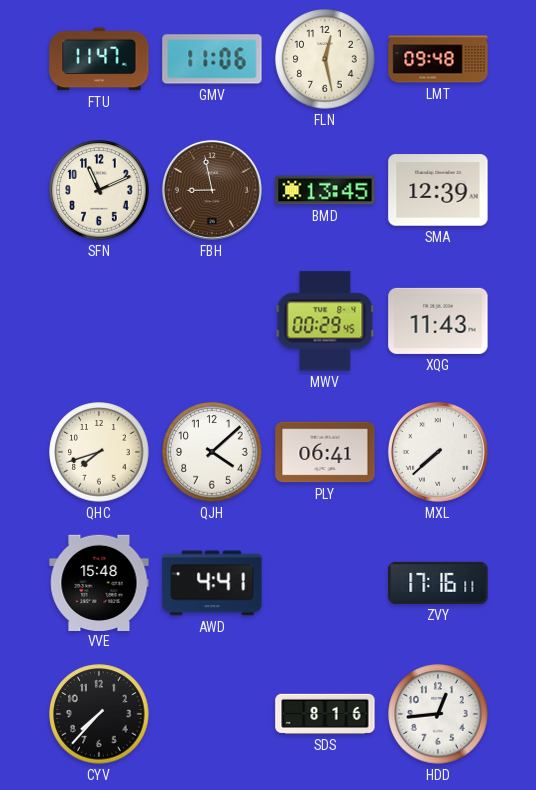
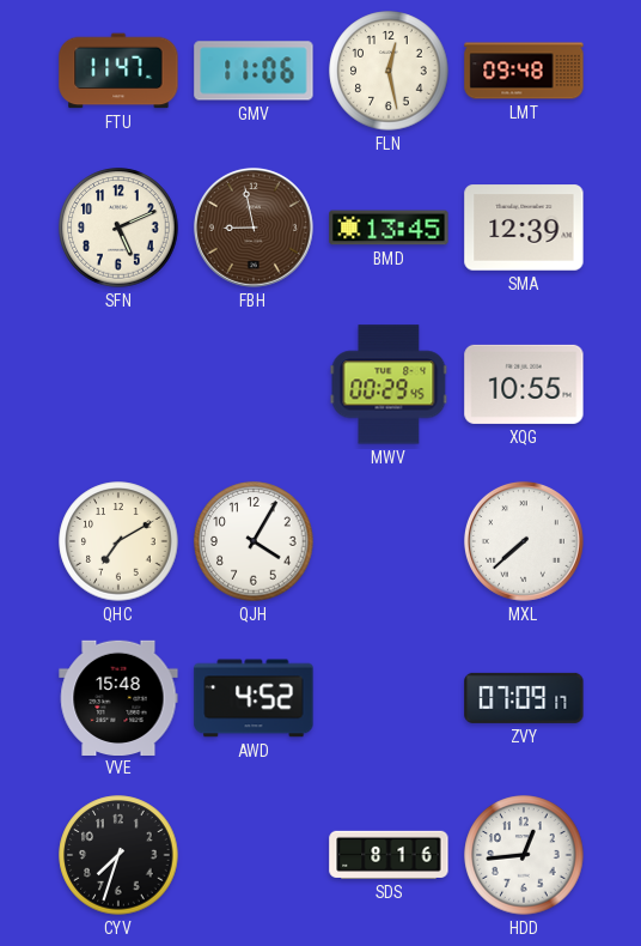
SFN: 11:11 -> 5:11
XQG: 11:43 -> 10:55
QHC: 7:42 -> 7:10
QJH: 4:08 -> 4:05
PLY: 06:41 -> none
AWD: 4:41 -> 4:52
ZVY: 17:16 -> 07:09
CYV: 7:37 -> 7:33
